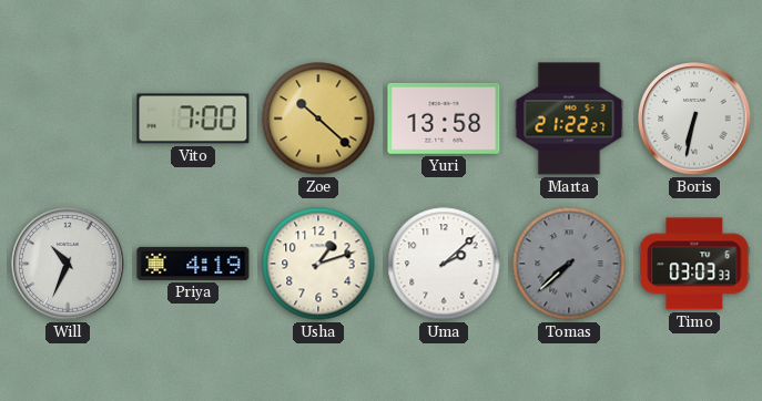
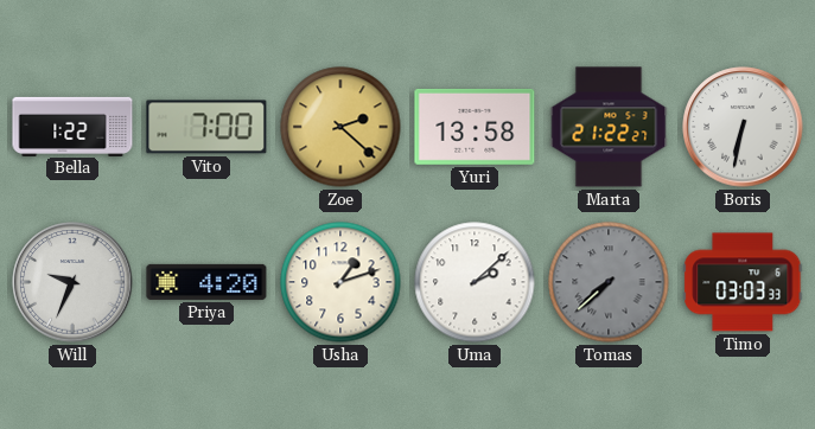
Bella: none -> 1:22
Zoe: 10:22 -> 2:22
Will: 10:34 -> 9:34
Priya: 4:19 -> 4:20
